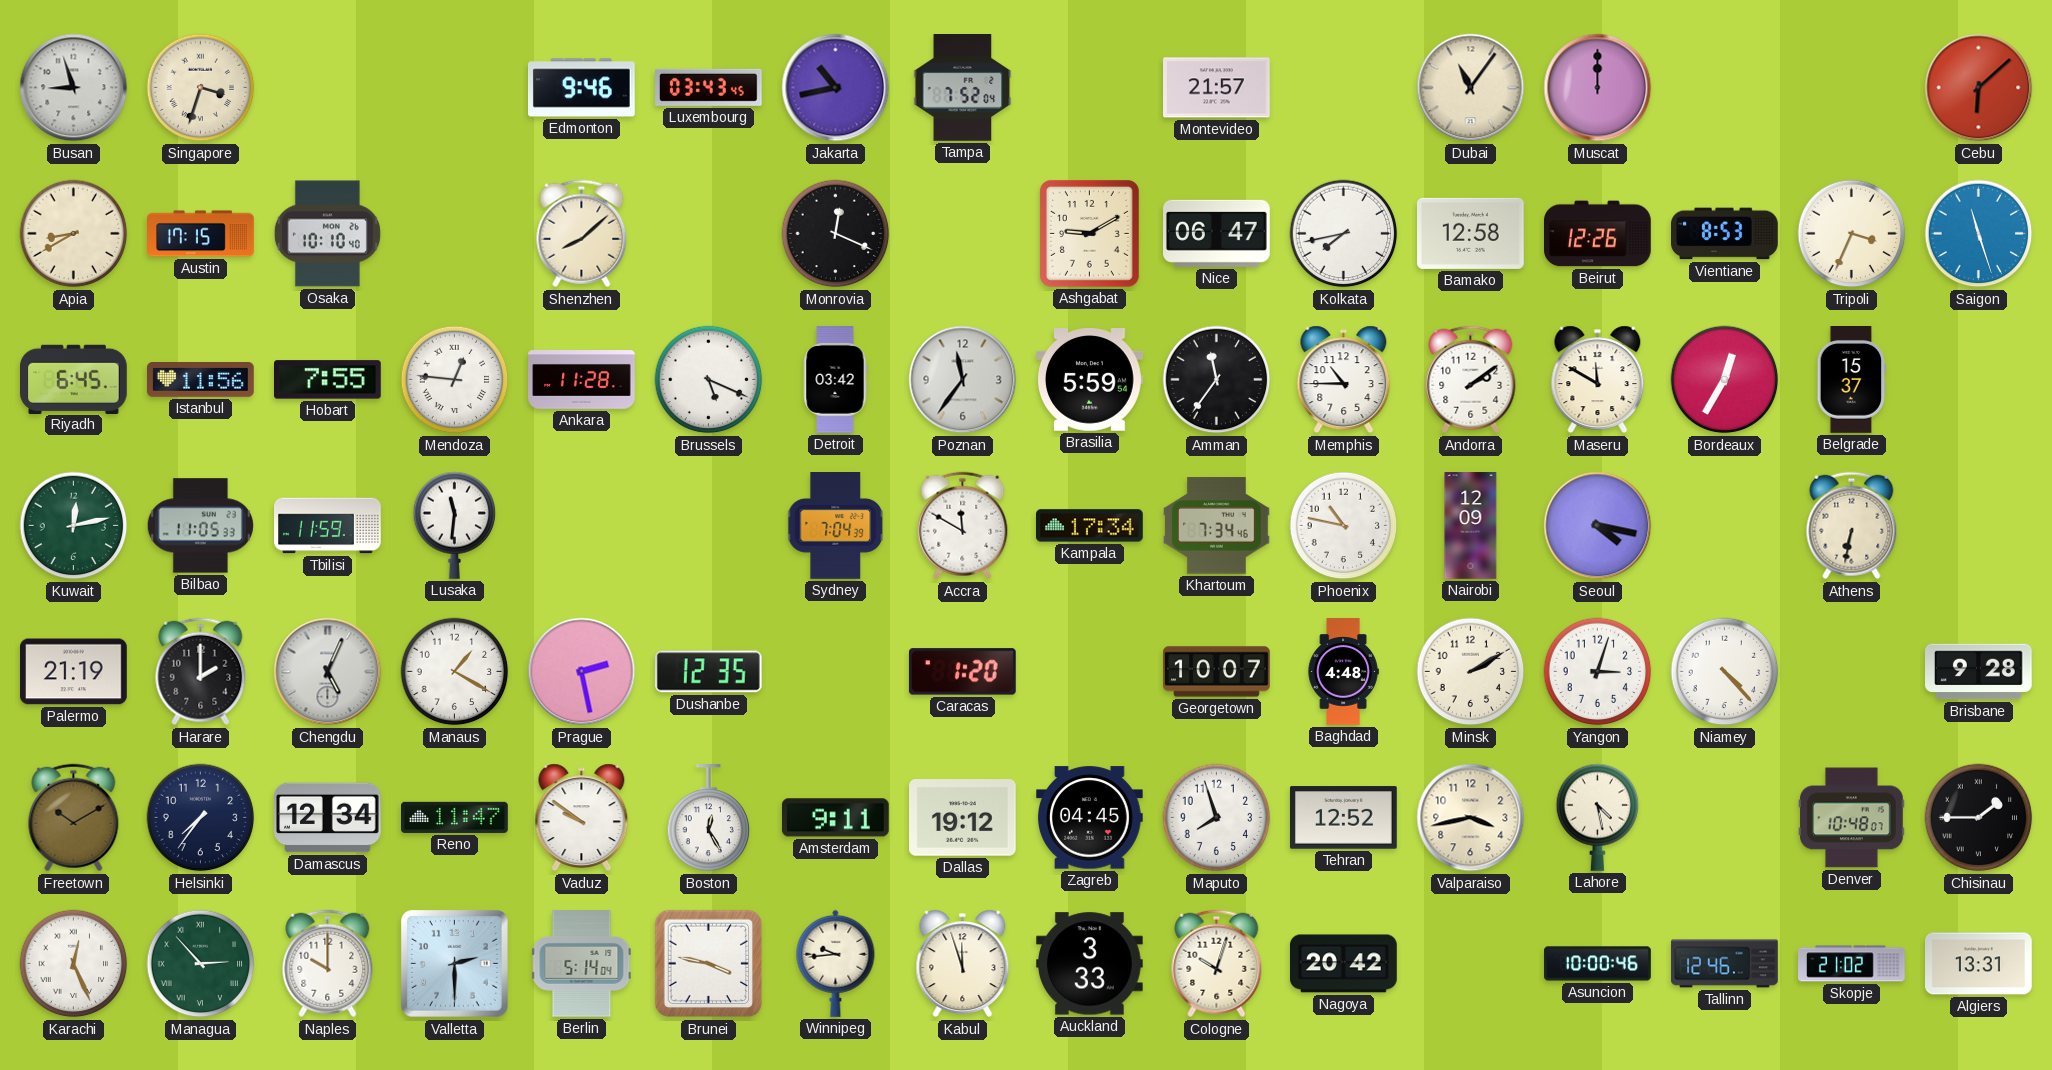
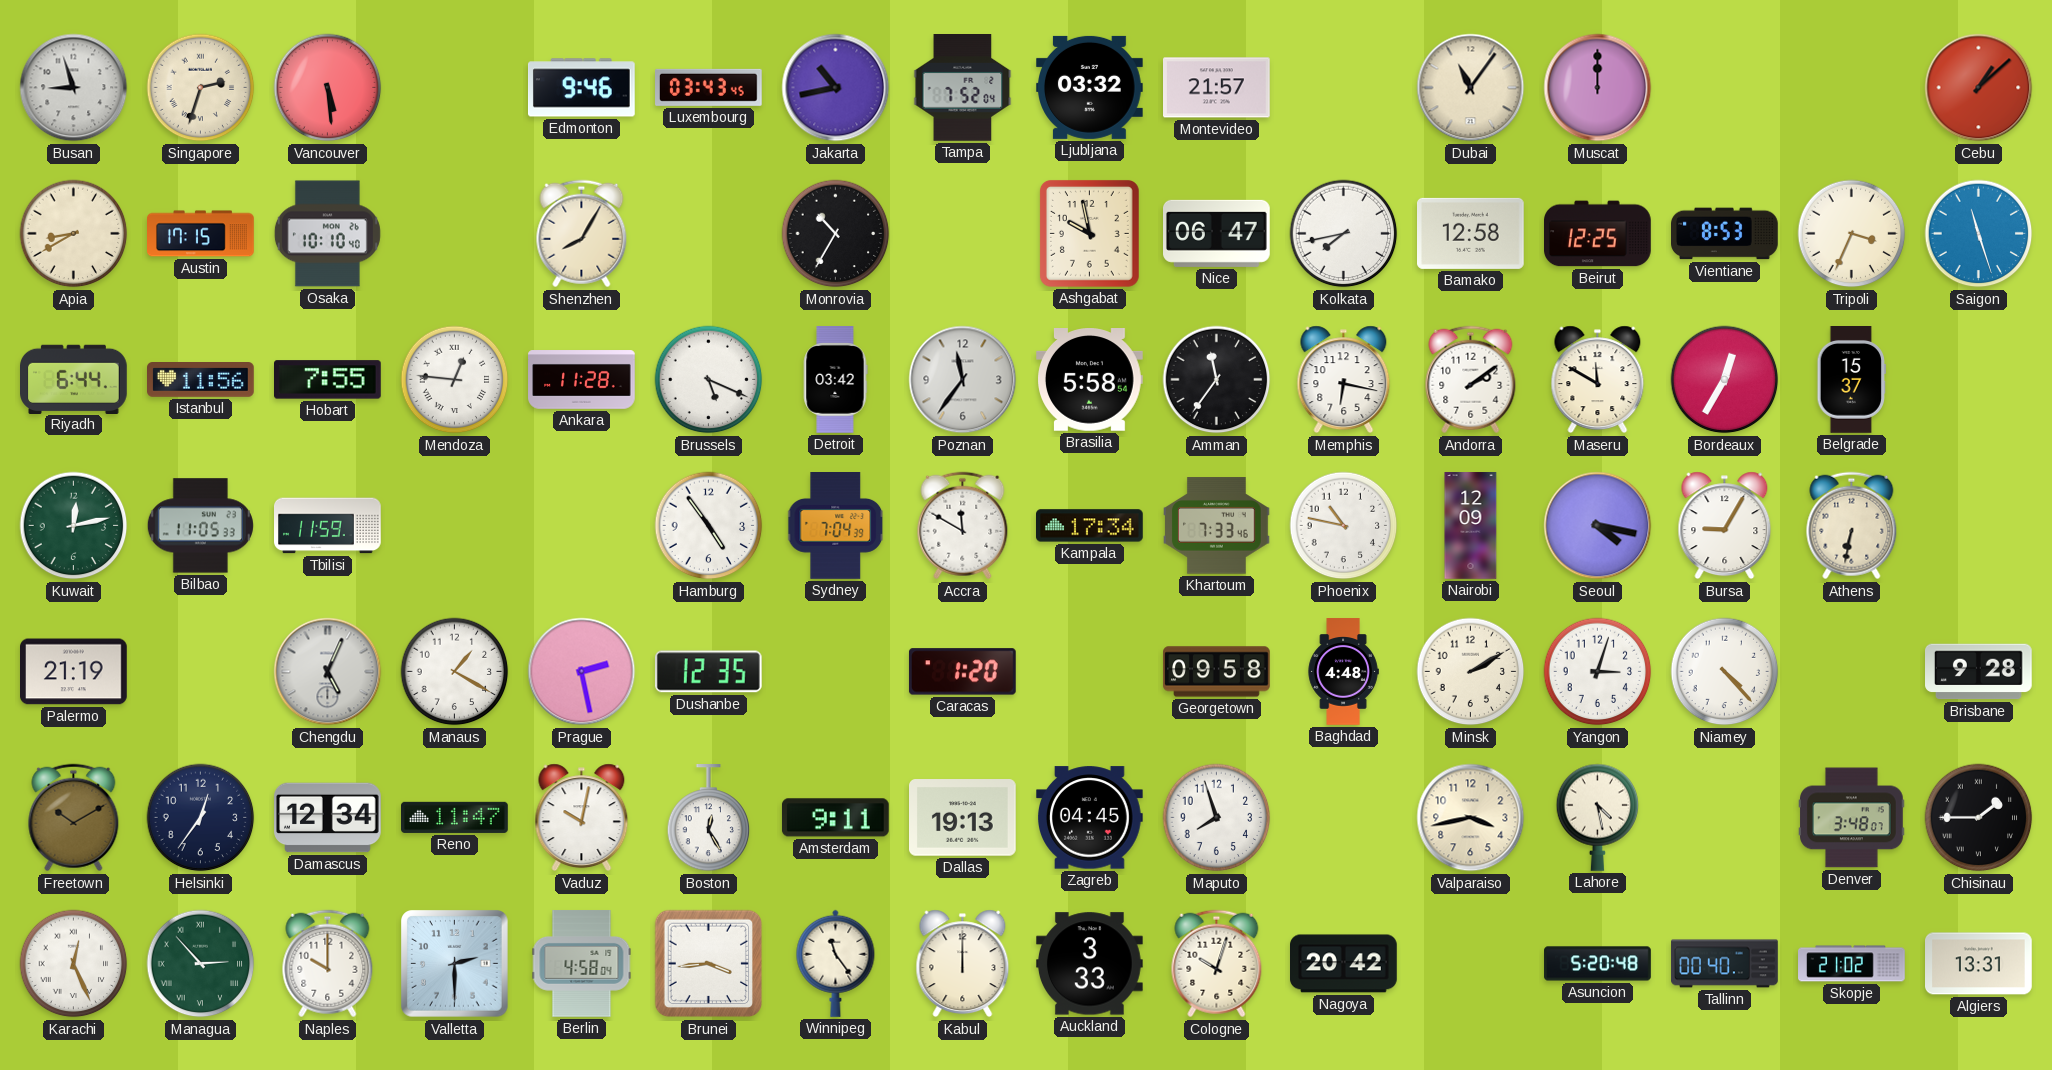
Singapore: 3:33 -> 2:33
Vancouver: none -> 5:29
Ljubljana: none -> 03:32
Cebu: 6:08 -> 1:08
Shenzhen: 8:08 -> 8:05
Monrovia: 12:19 -> 10:35
Ashgabat: 9:10 -> 9:58
Beirut: 12:26 -> 12:25
Riyadh: 6:45 -> 6:44
Brasilia: 5:59 -> 5:58
Memphis: 10:45 -> 6:17
Lusaka: 11:31 -> none
Hamburg: none -> 4:54
Khartoum: 7:34 -> 7:33
Bursa: none -> 9:05
Harare: 2:00 -> none
Georgetown: 10:07 -> 09:58
Helsinki: 7:36 -> 12:36
Vaduz: 9:51 -> 10:02
Dallas: 19:12 -> 19:13
Tehran: 12:52 -> none
Denver: 10:48 -> 3:48
Berlin: 5:14 -> 4:58
Brunei: 3:47 -> 3:44
Winnipeg: 9:44 -> 11:24
Kabul: 11:57 -> 12:00
Asuncion: 10:00 -> 5:20
Tallinn: 12:46 -> 00:40
